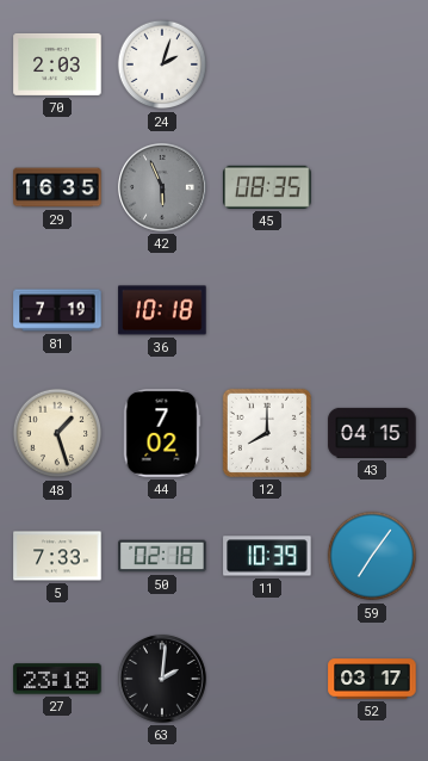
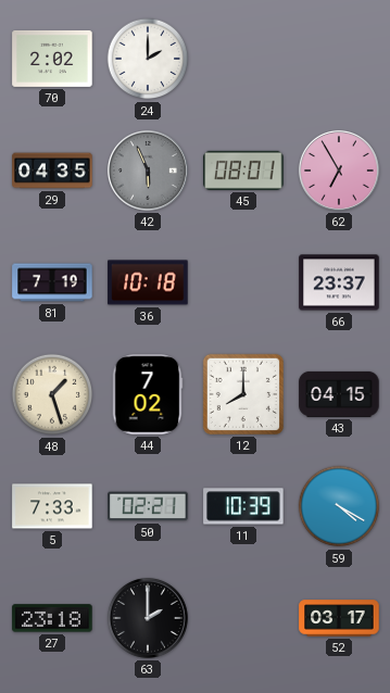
70: 2:03 -> 2:02
24: 2:03 -> 2:00
29: 16:35 -> 04:35
45: 08:35 -> 08:01
62: none -> 6:55
66: none -> 23:37
50: 02:18 -> 02:21
59: 7:06 -> 4:20
63: 2:01 -> 2:00
